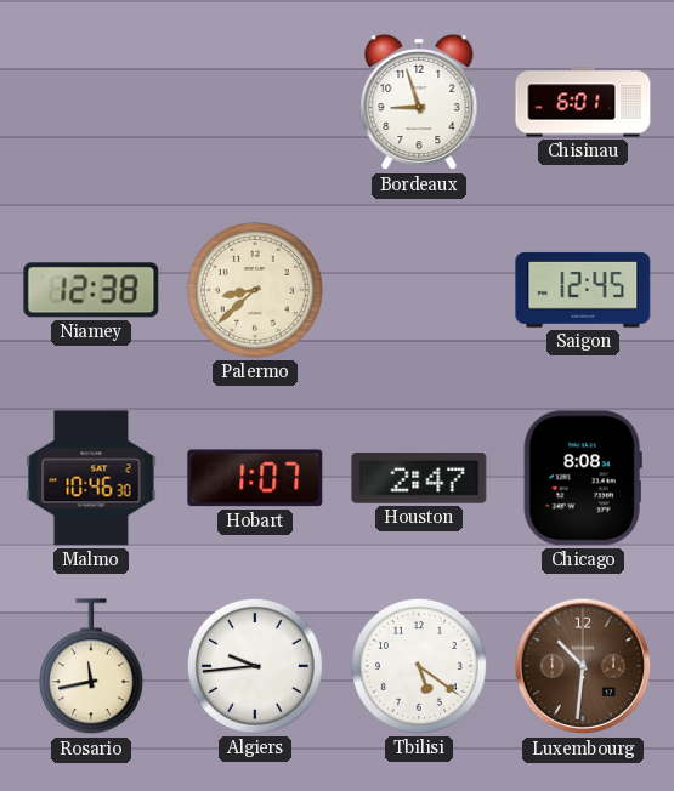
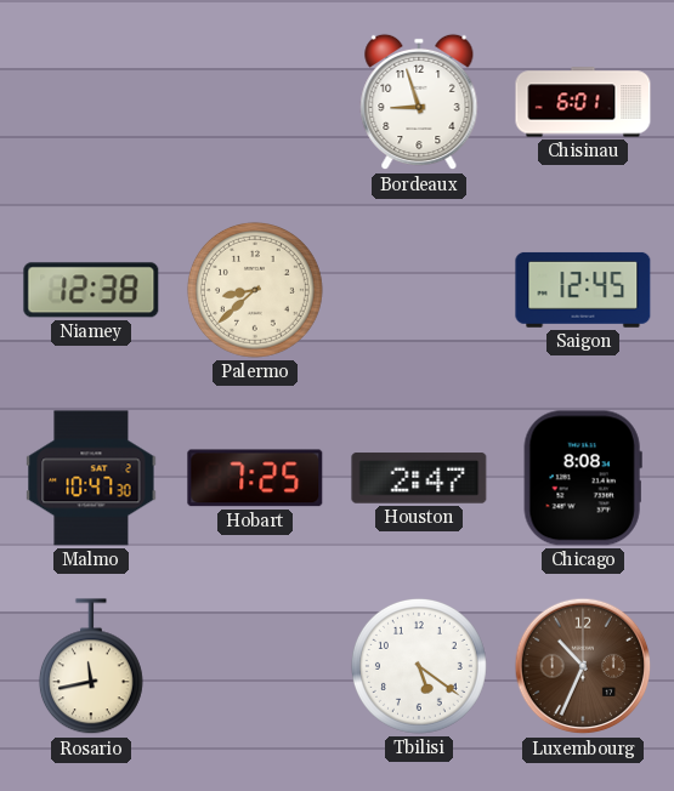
Malmo: 10:46 -> 10:47
Hobart: 1:07 -> 7:25
Algiers: 9:44 -> none
Luxembourg: 10:31 -> 10:34
